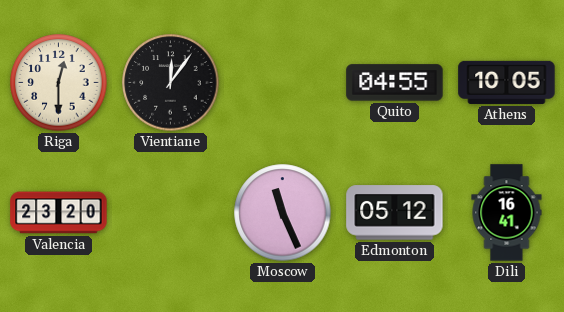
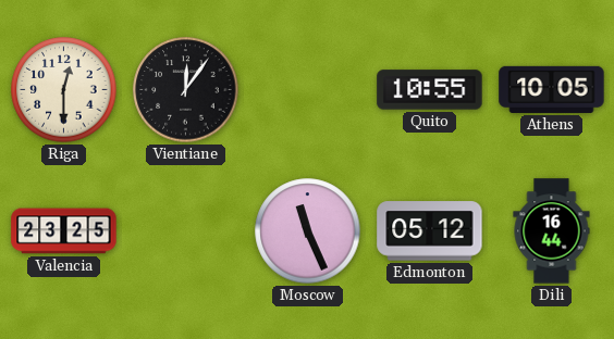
Quito: 04:55 -> 10:55
Valencia: 23:20 -> 23:25
Dili: 16:41 -> 16:44
